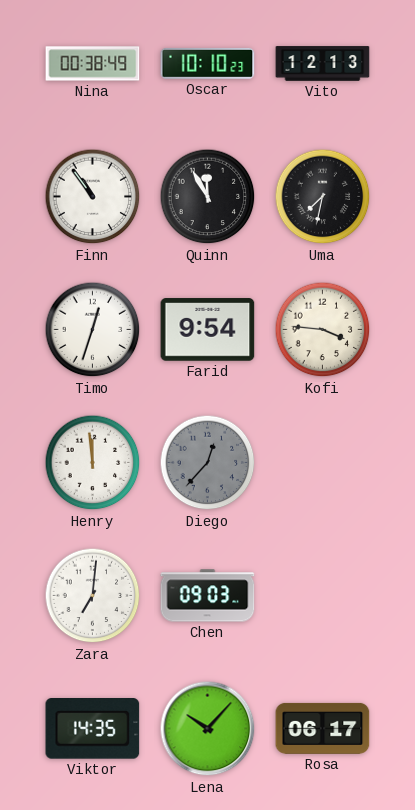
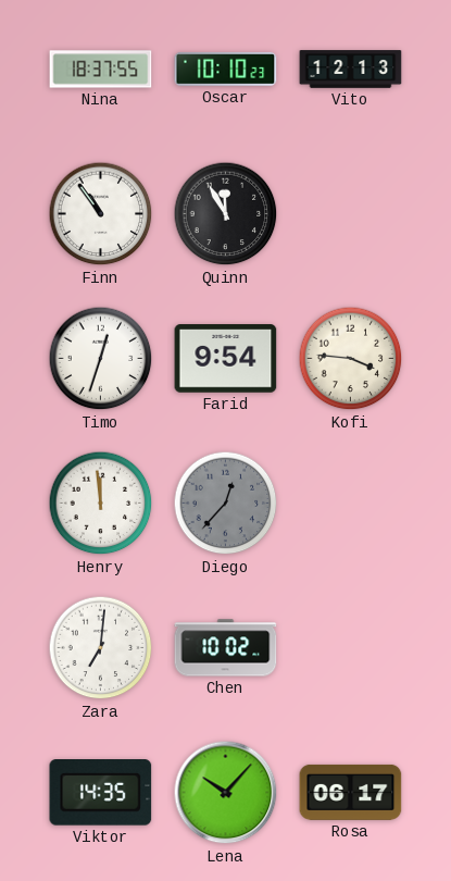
Nina: 00:38 -> 18:37
Uma: 7:32 -> none
Chen: 09:03 -> 10:02
